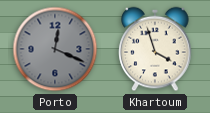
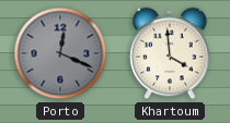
Khartoum: 3:57 -> 3:59
